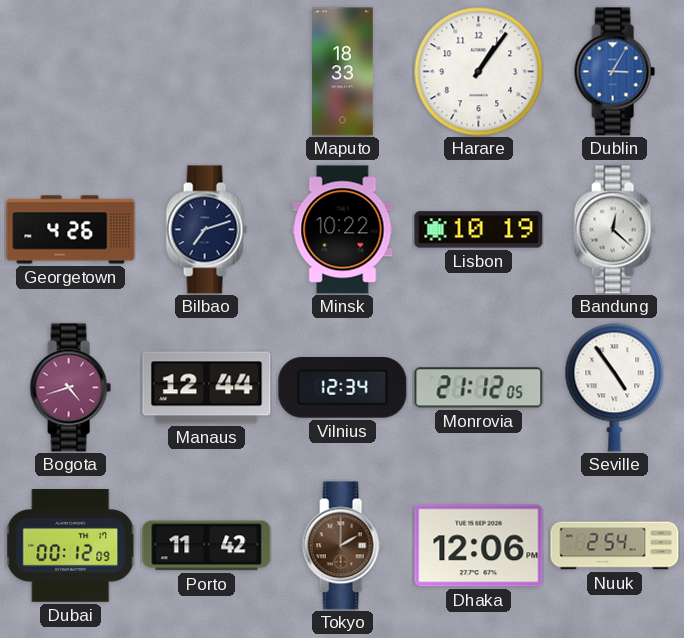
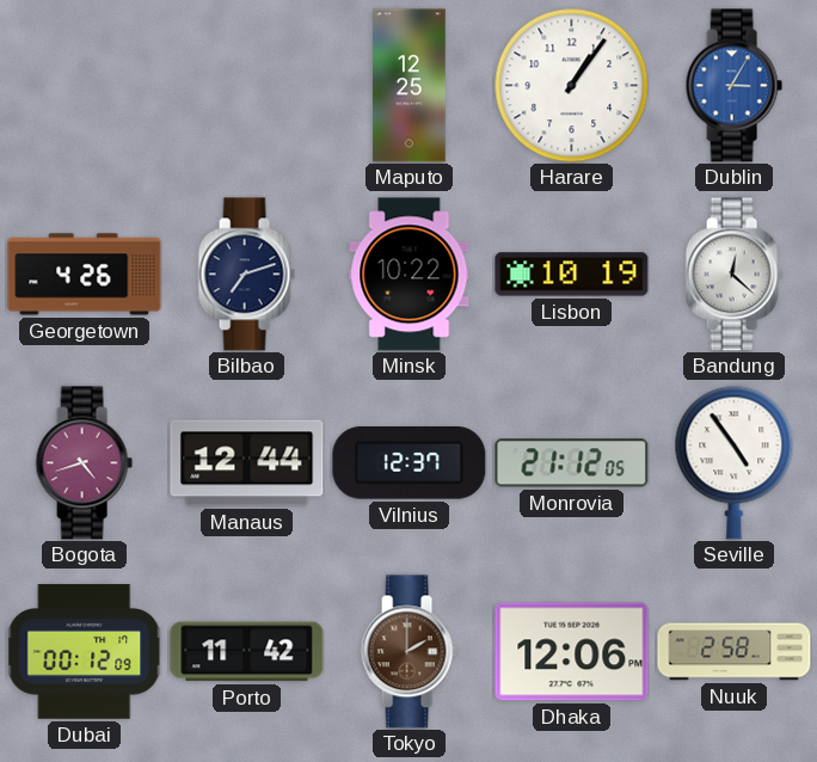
Maputo: 18:33 -> 12:25
Vilnius: 12:34 -> 12:37
Nuuk: 2:54 -> 2:58
